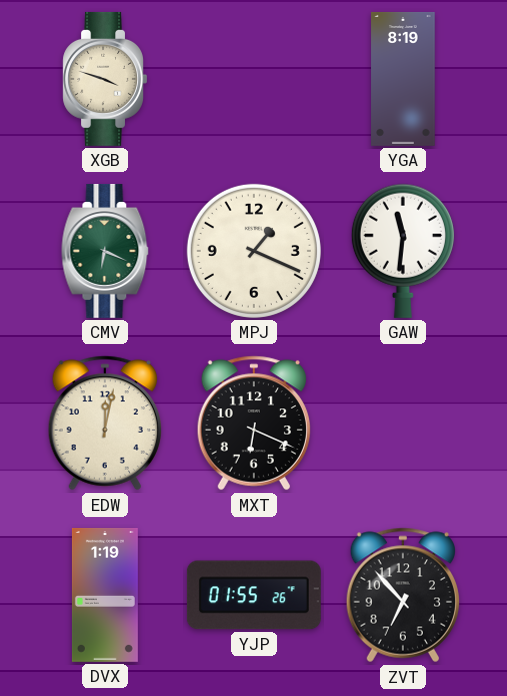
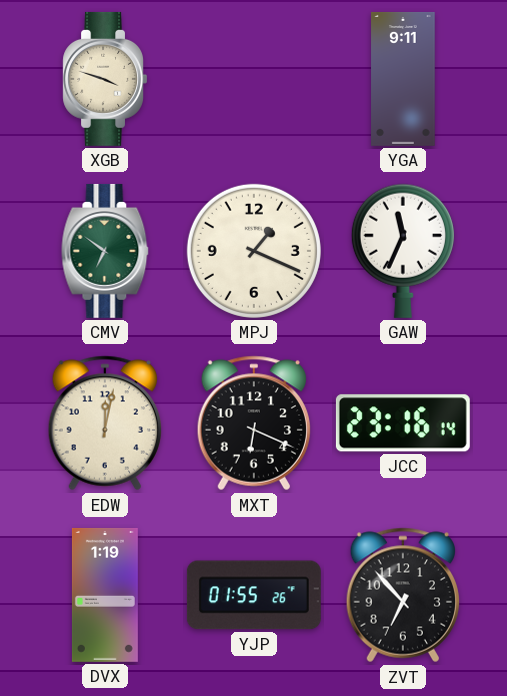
YGA: 8:19 -> 9:11
CMV: 6:19 -> 6:51
GAW: 11:31 -> 11:34
JCC: none -> 23:16
